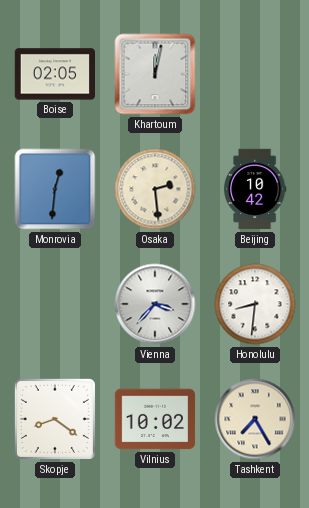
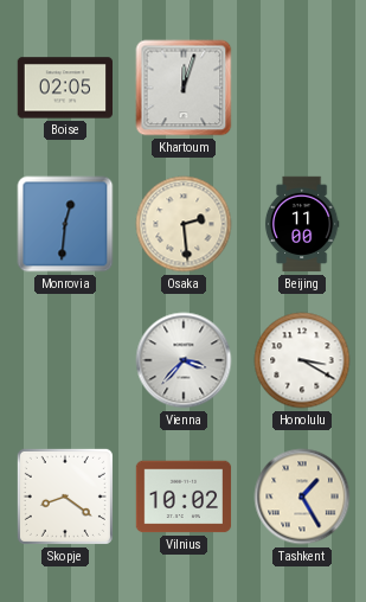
Khartoum: 12:02 -> 12:03
Beijing: 10:42 -> 11:00
Honolulu: 8:31 -> 3:20
Tashkent: 7:25 -> 1:25
